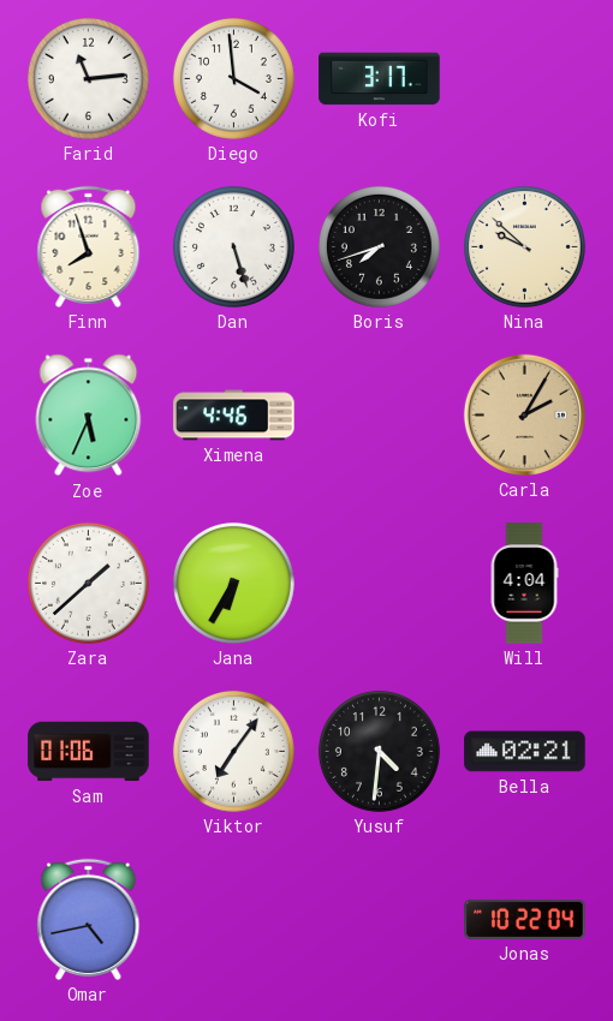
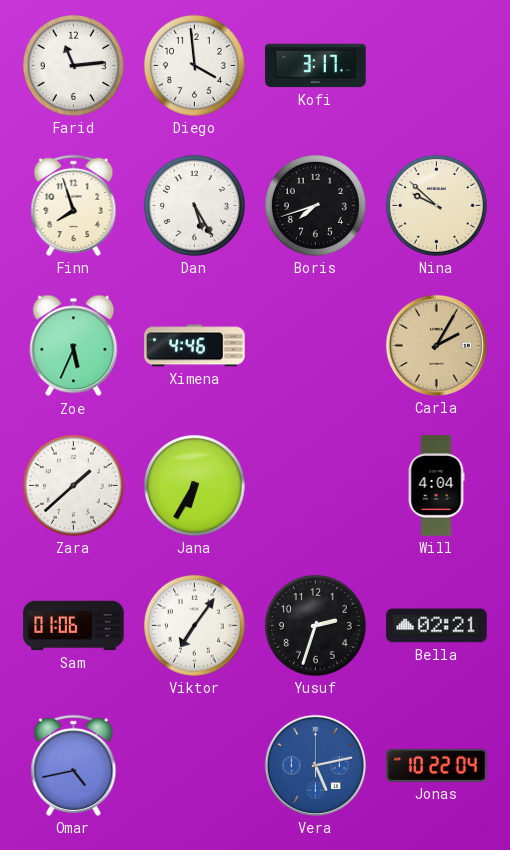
Dan: 5:27 -> 5:25
Yusuf: 4:31 -> 2:33
Vera: none -> 5:13
